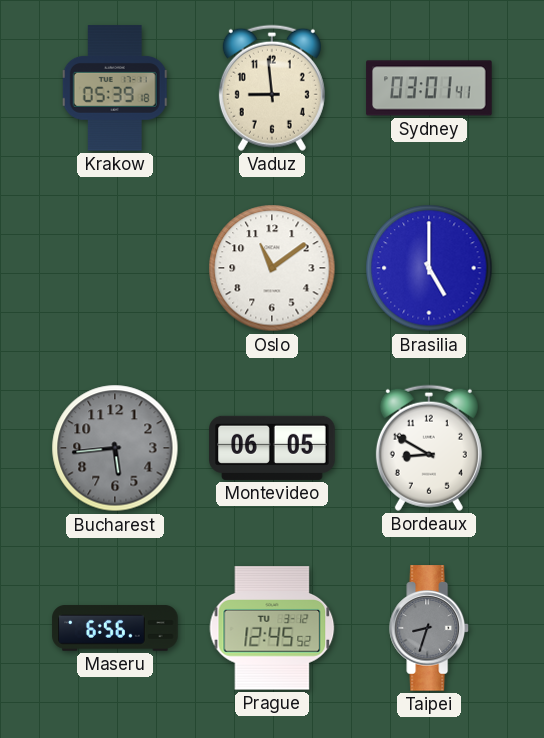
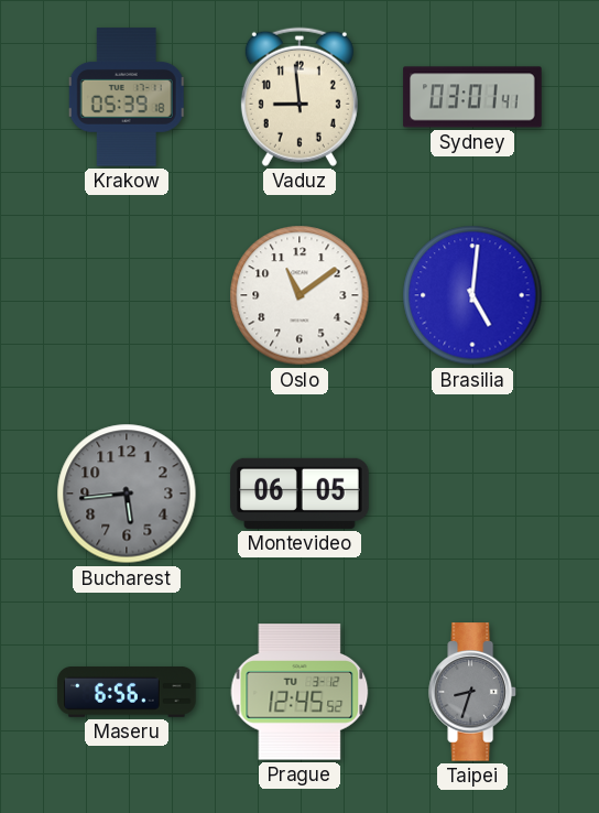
Brasilia: 5:00 -> 5:01
Bordeaux: 8:50 -> none
